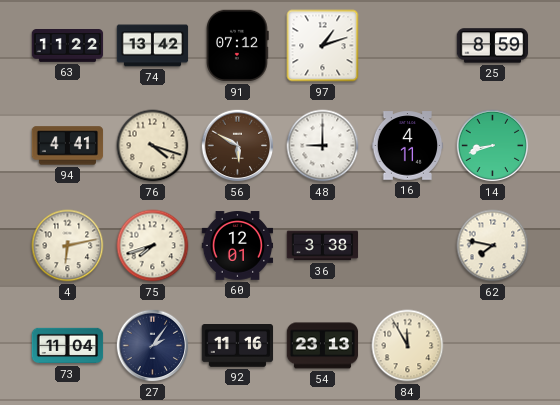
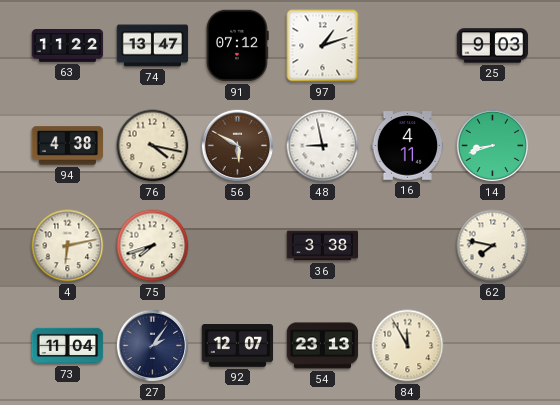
74: 13:42 -> 13:47
25: 8:59 -> 9:03
94: 4:41 -> 4:38
76: 4:18 -> 4:17
48: 9:00 -> 8:58
60: 12:01 -> none
92: 11:16 -> 12:07
